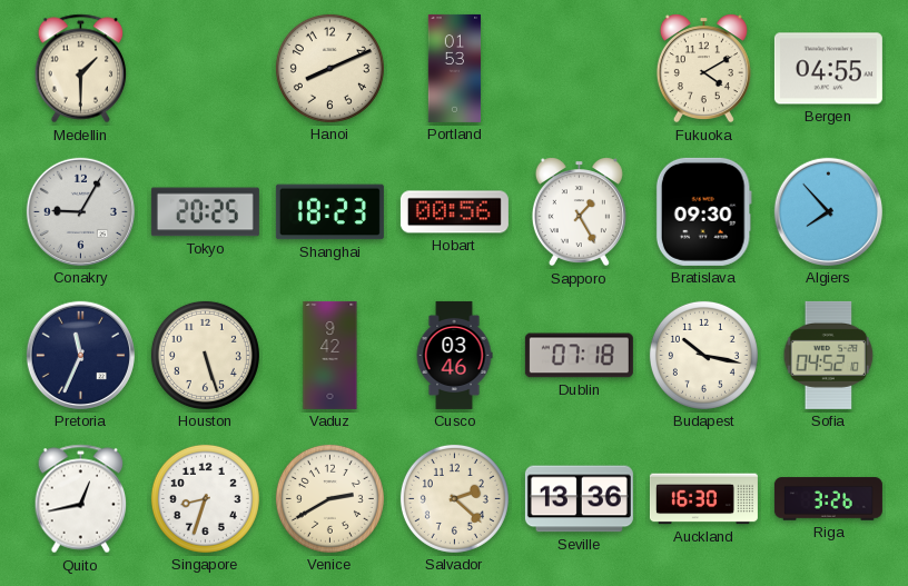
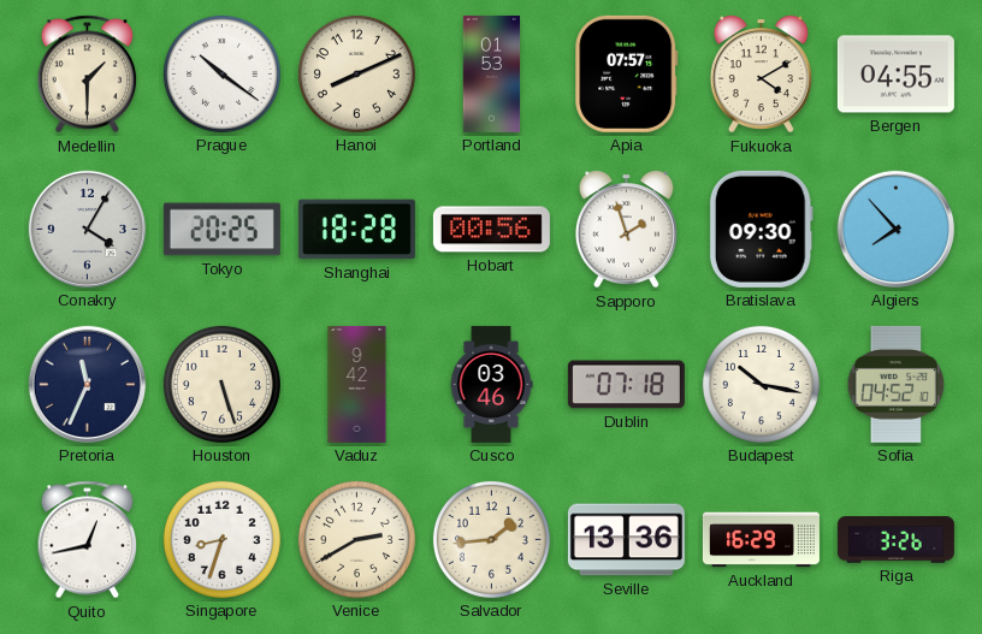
Prague: none -> 10:21
Apia: none -> 07:57
Conakry: 9:05 -> 4:05
Shanghai: 18:23 -> 18:28
Sapporo: 1:25 -> 1:57
Salvador: 2:22 -> 1:44
Auckland: 16:30 -> 16:29
